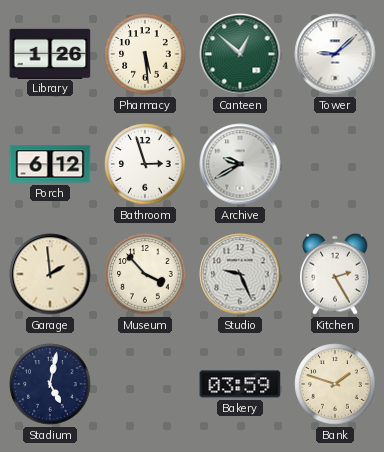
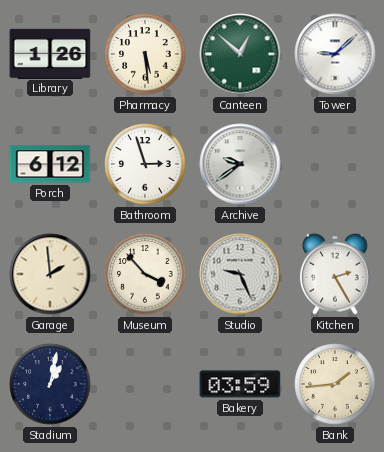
Archive: 9:40 -> 9:39
Stadium: 5:02 -> 1:02
Bank: 1:48 -> 1:44
